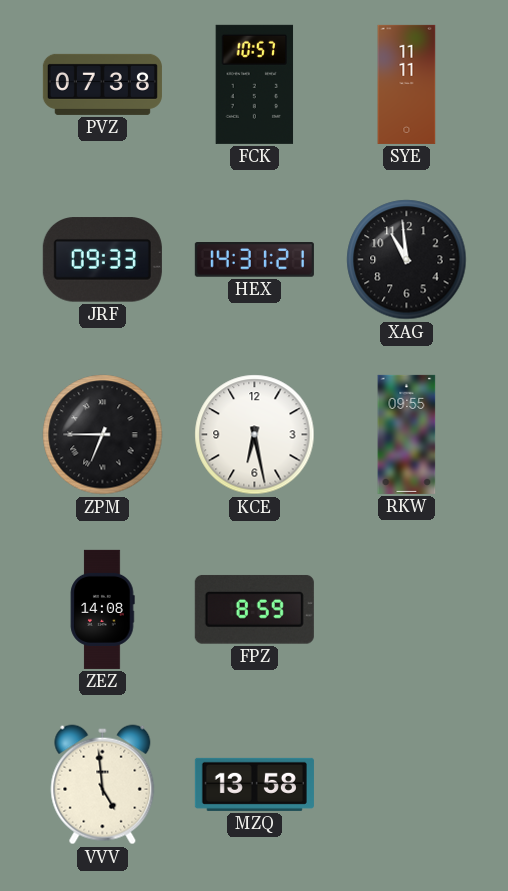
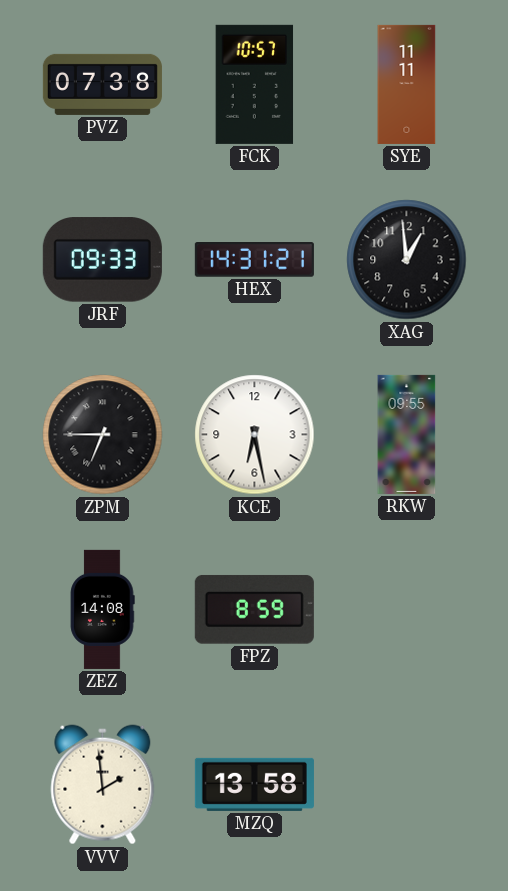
XAG: 10:59 -> 12:59
VVV: 4:59 -> 1:59
